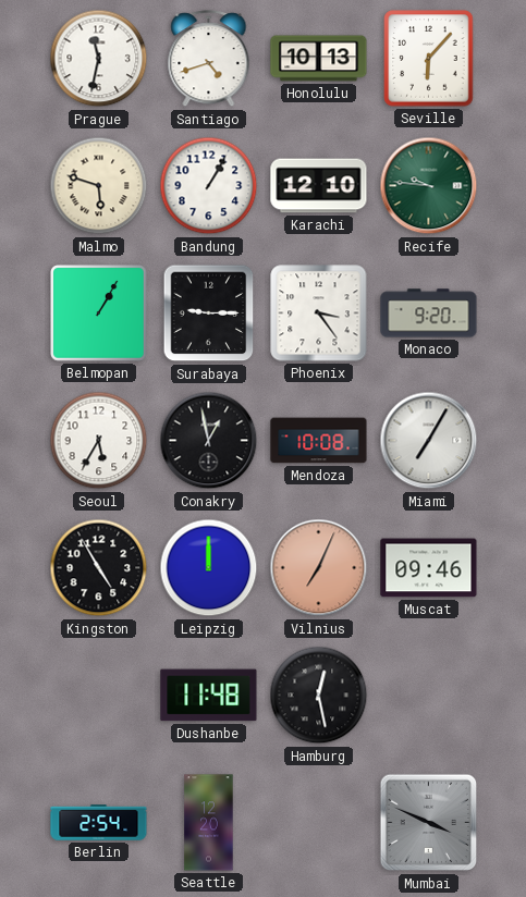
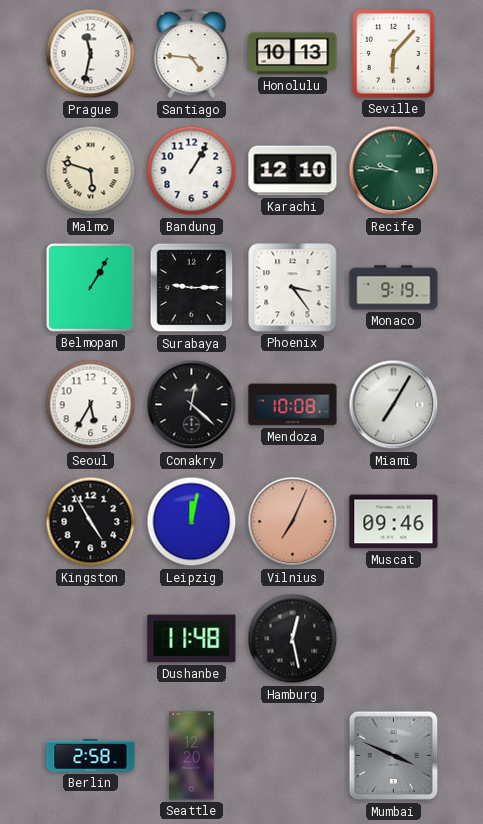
Santiago: 4:42 -> 4:46
Monaco: 9:20 -> 9:19
Conakry: 12:58 -> 12:22
Leipzig: 12:00 -> 12:02
Berlin: 2:54 -> 2:58
